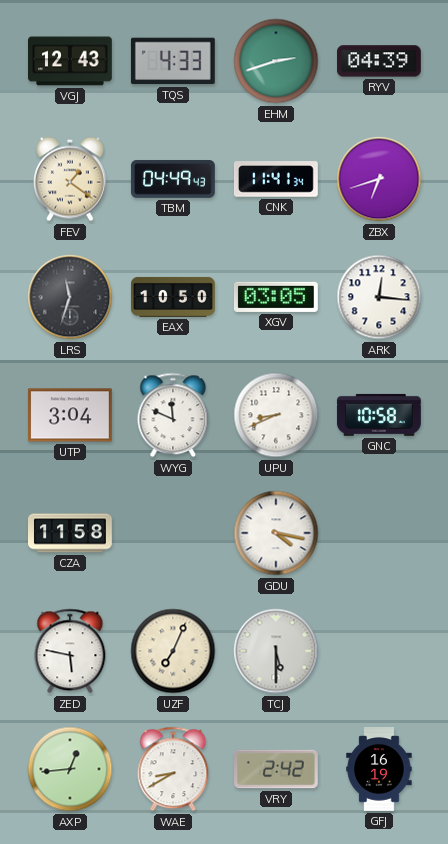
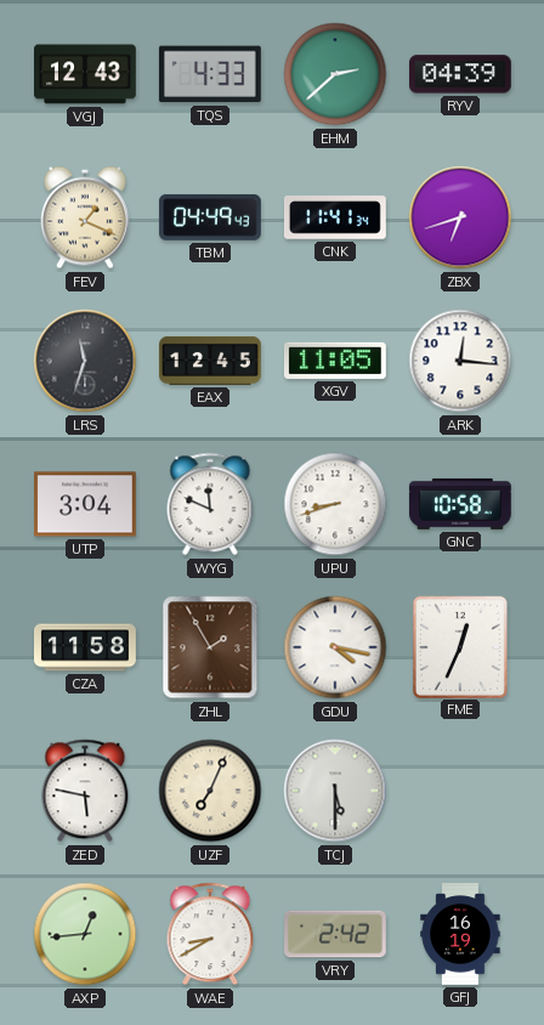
EHM: 2:42 -> 2:38
FEV: 1:21 -> 1:19
EAX: 10:50 -> 12:45
XGV: 03:05 -> 11:05
UPU: 8:41 -> 8:42
ZHL: none -> 1:55
FME: none -> 12:34
